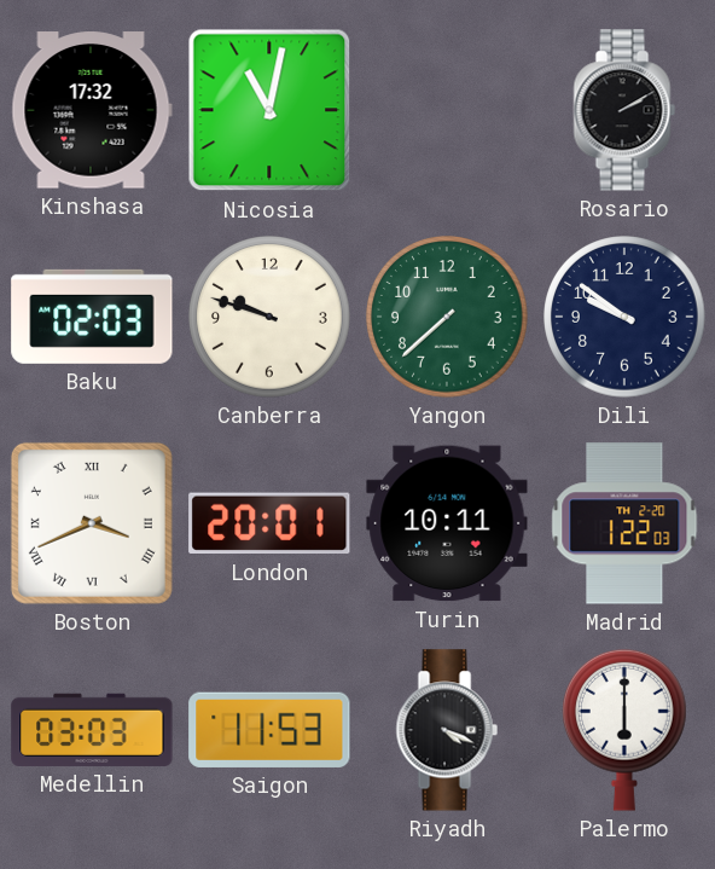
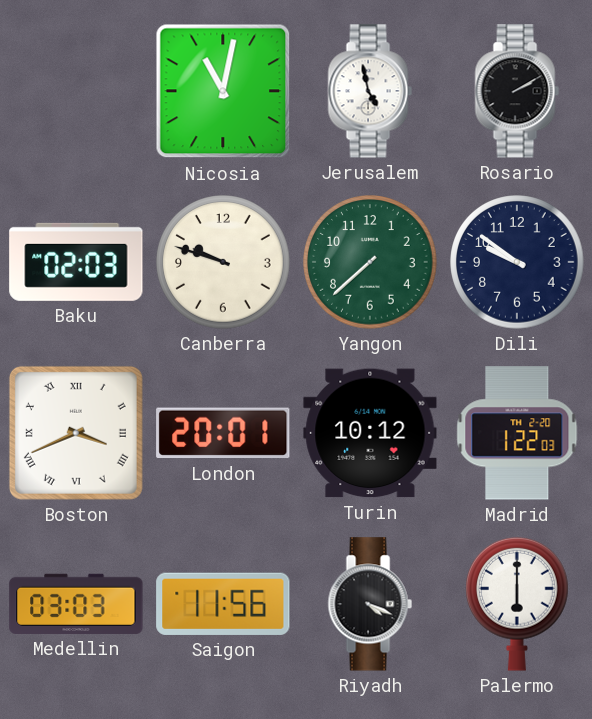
Kinshasa: 17:32 -> none
Jerusalem: none -> 4:58
Turin: 10:11 -> 10:12
Saigon: 11:53 -> 11:56
